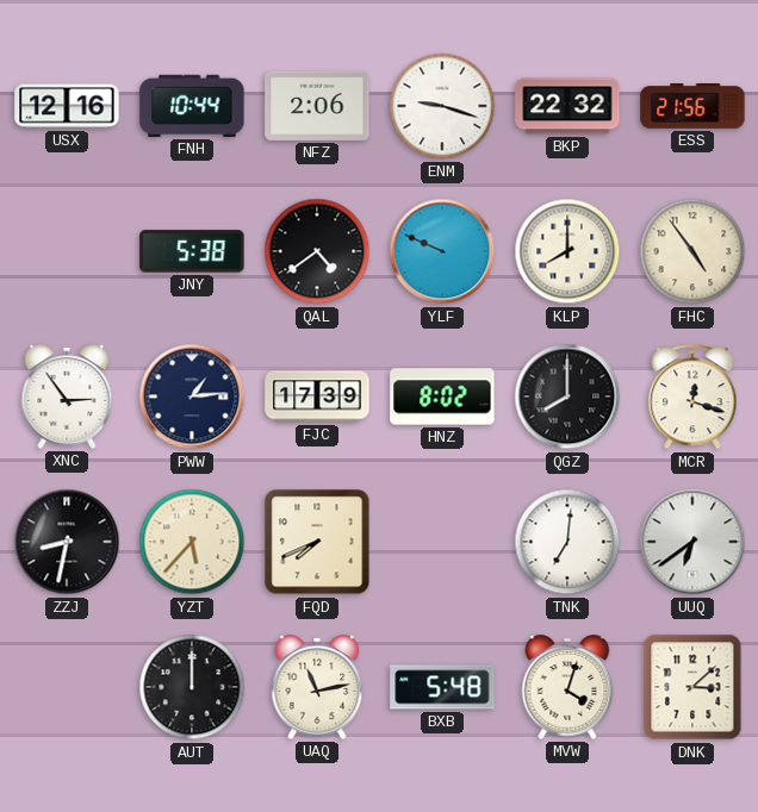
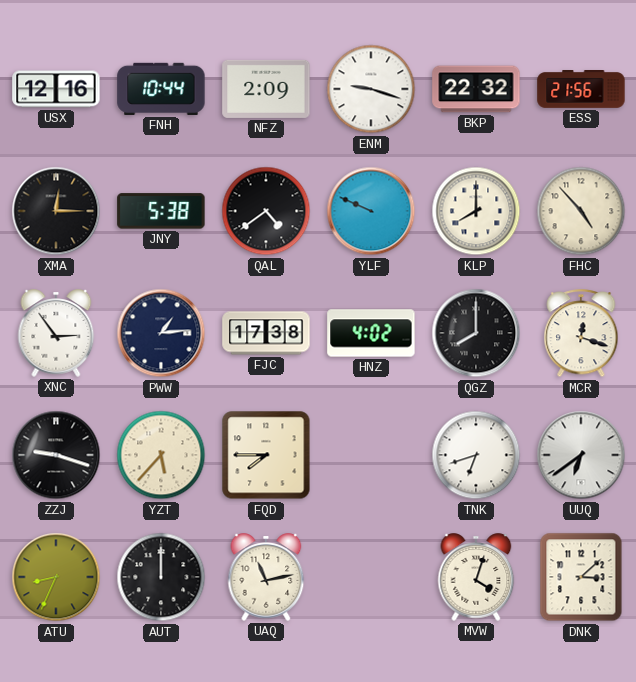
NFZ: 2:06 -> 2:09
XMA: none -> 12:15
FHC: 4:54 -> 4:53
FJC: 17:39 -> 17:38
HNZ: 8:02 -> 4:02
ZZJ: 8:32 -> 9:18
FQD: 7:41 -> 7:45
TNK: 7:01 -> 6:42
ATU: none -> 8:34
BXB: 5:48 -> none
